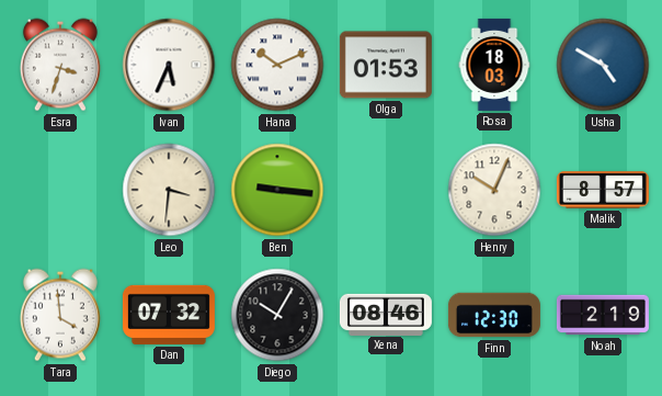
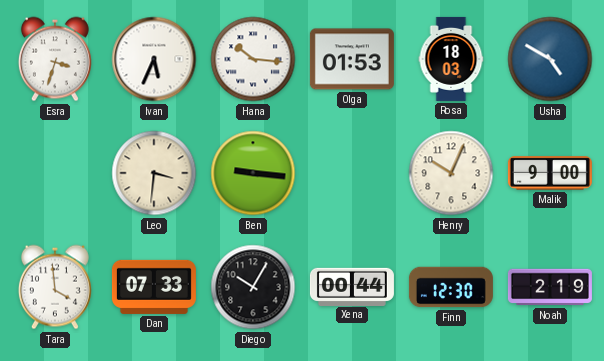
Hana: 10:11 -> 10:16
Malik: 8:57 -> 9:00
Dan: 07:32 -> 07:33
Xena: 08:46 -> 00:44
